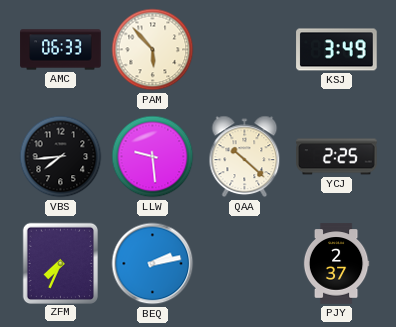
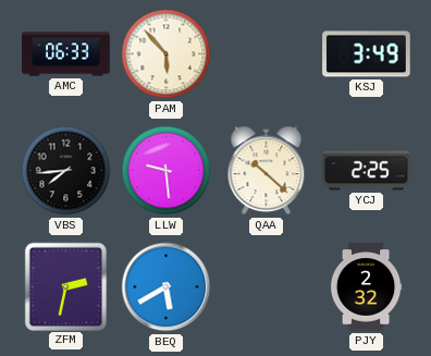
ZFM: 7:34 -> 2:32
BEQ: 2:13 -> 5:40
PJY: 2:37 -> 2:32
